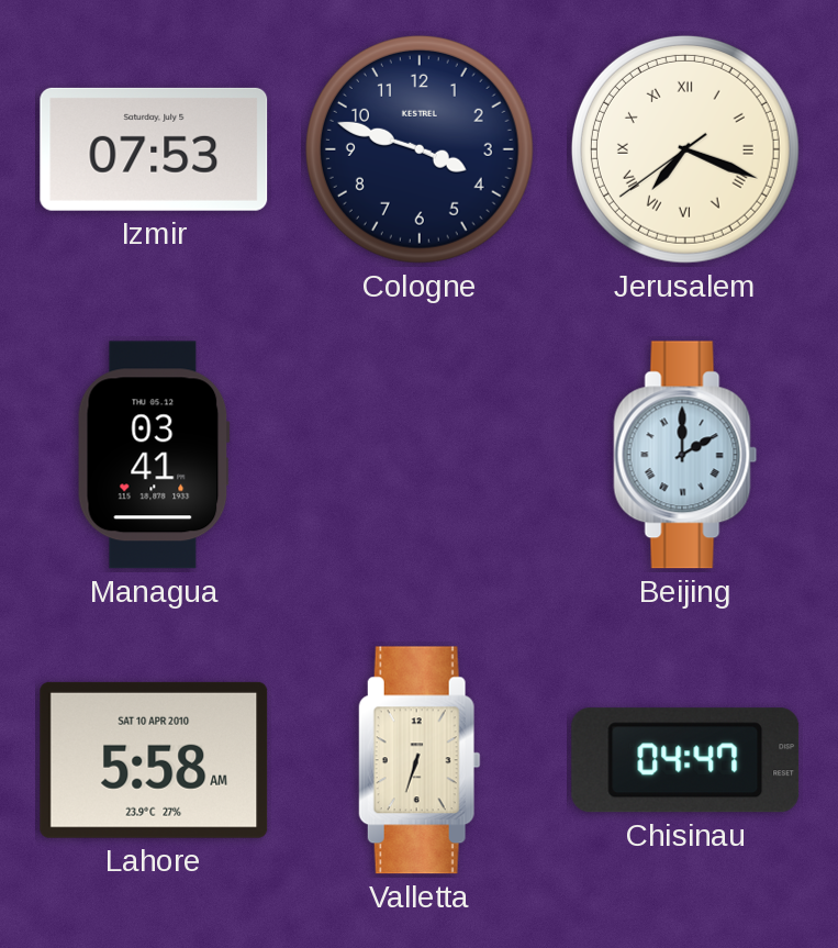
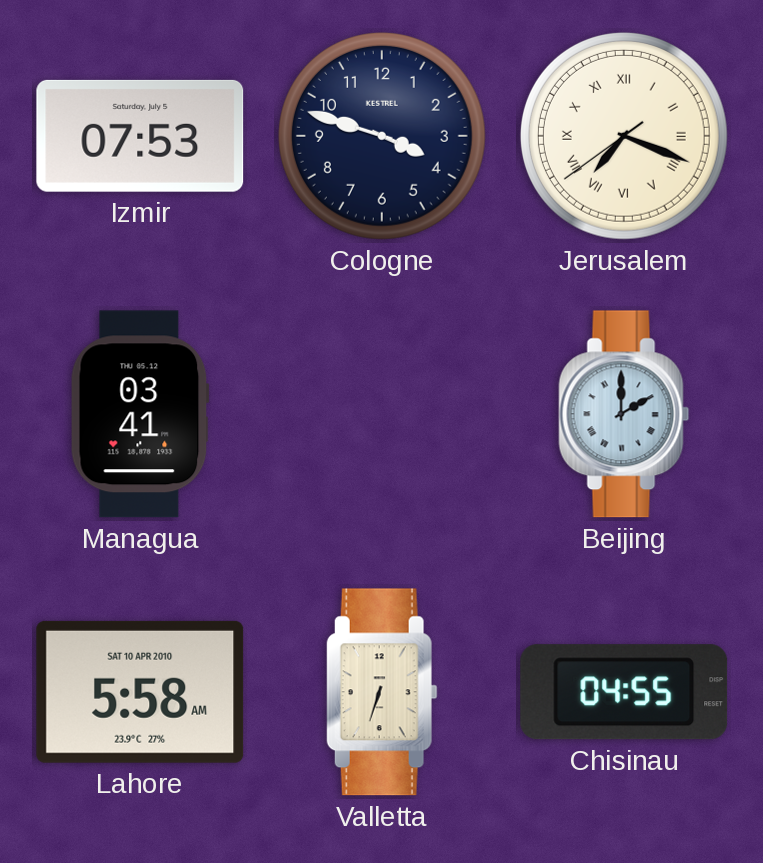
Chisinau: 04:47 -> 04:55
